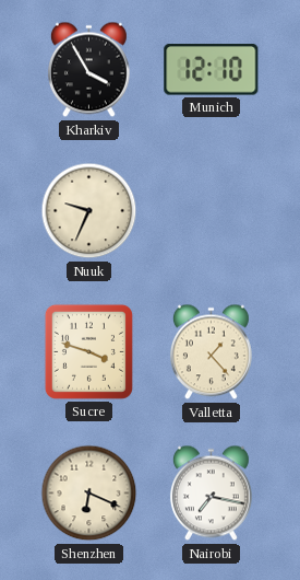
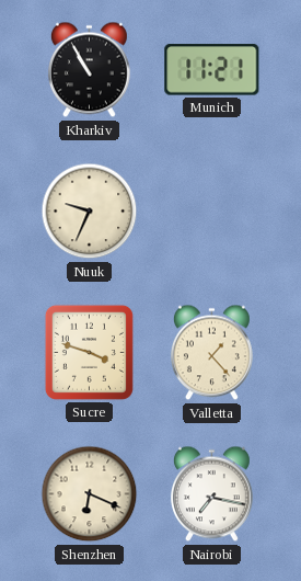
Kharkiv: 3:55 -> 10:55
Munich: 12:10 -> 11:21
